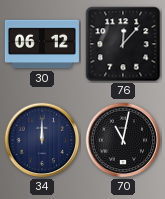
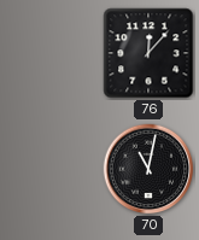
30: 06:12 -> none
34: 12:00 -> none
